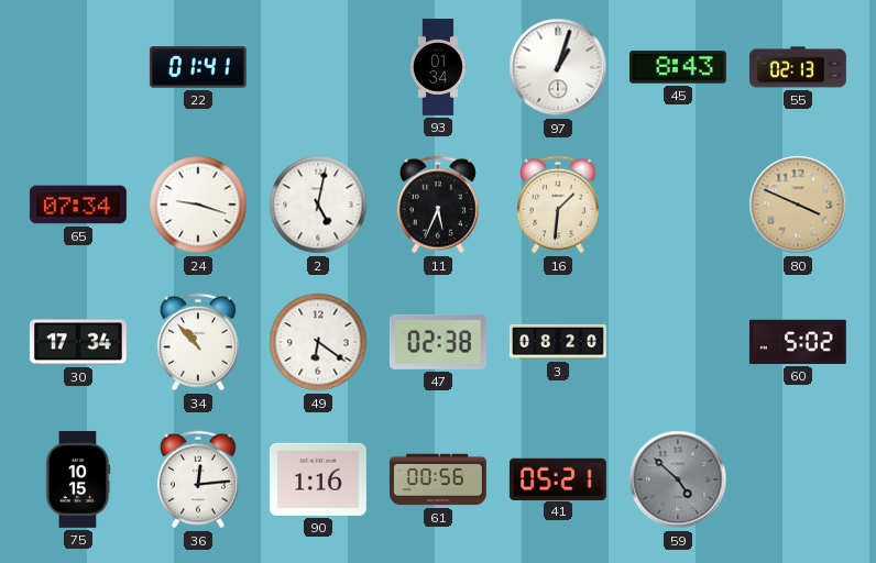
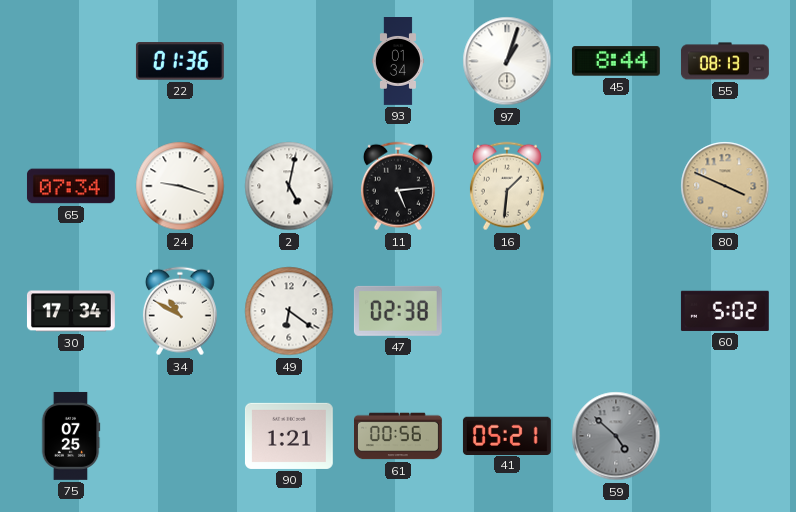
22: 01:41 -> 01:36
45: 8:43 -> 8:44
55: 02:13 -> 08:13
11: 5:34 -> 5:14
34: 10:53 -> 10:50
3: 08:20 -> none
75: 10:15 -> 07:25
36: 12:14 -> none
90: 1:16 -> 1:21
